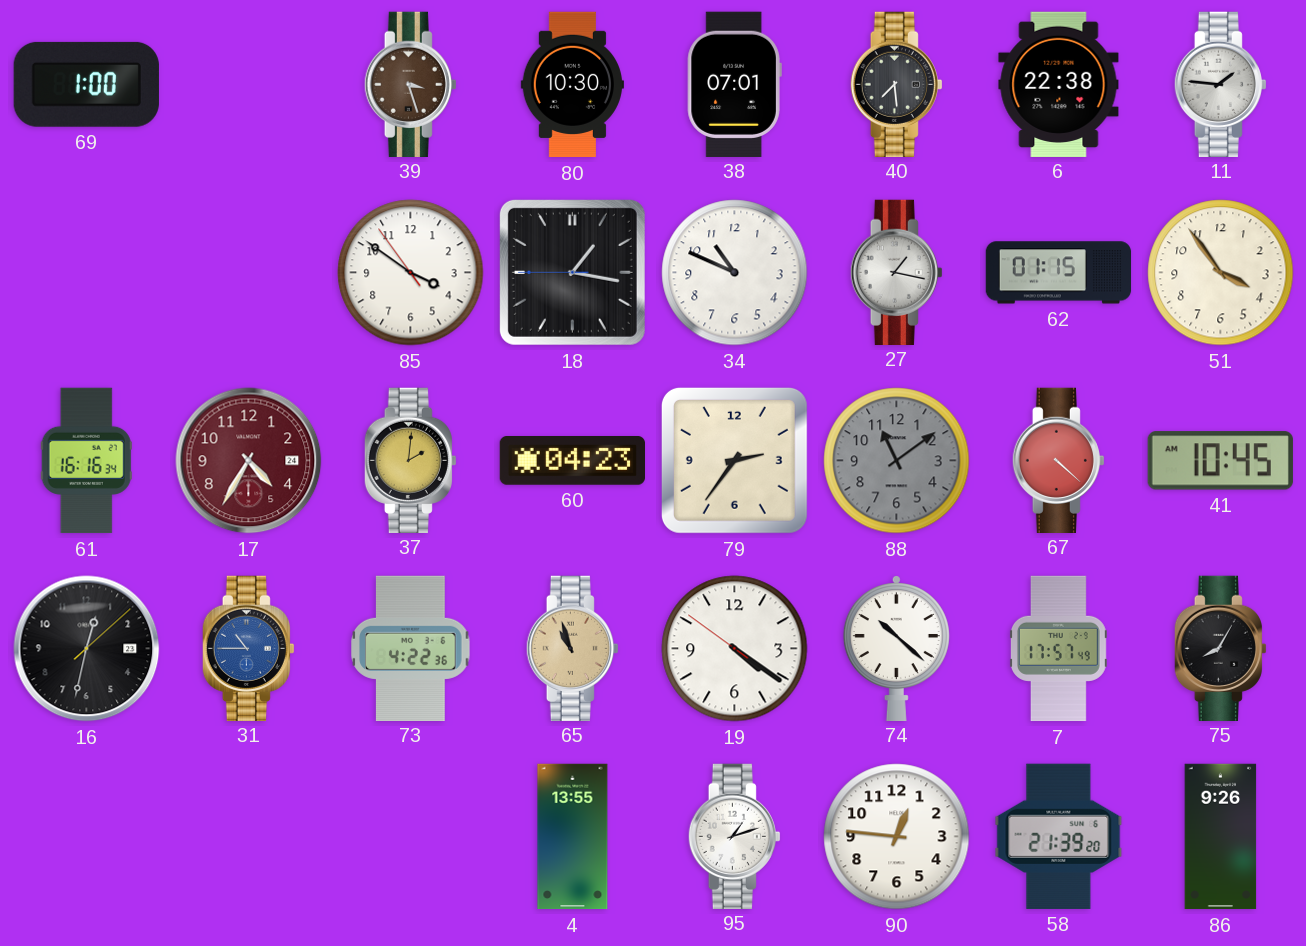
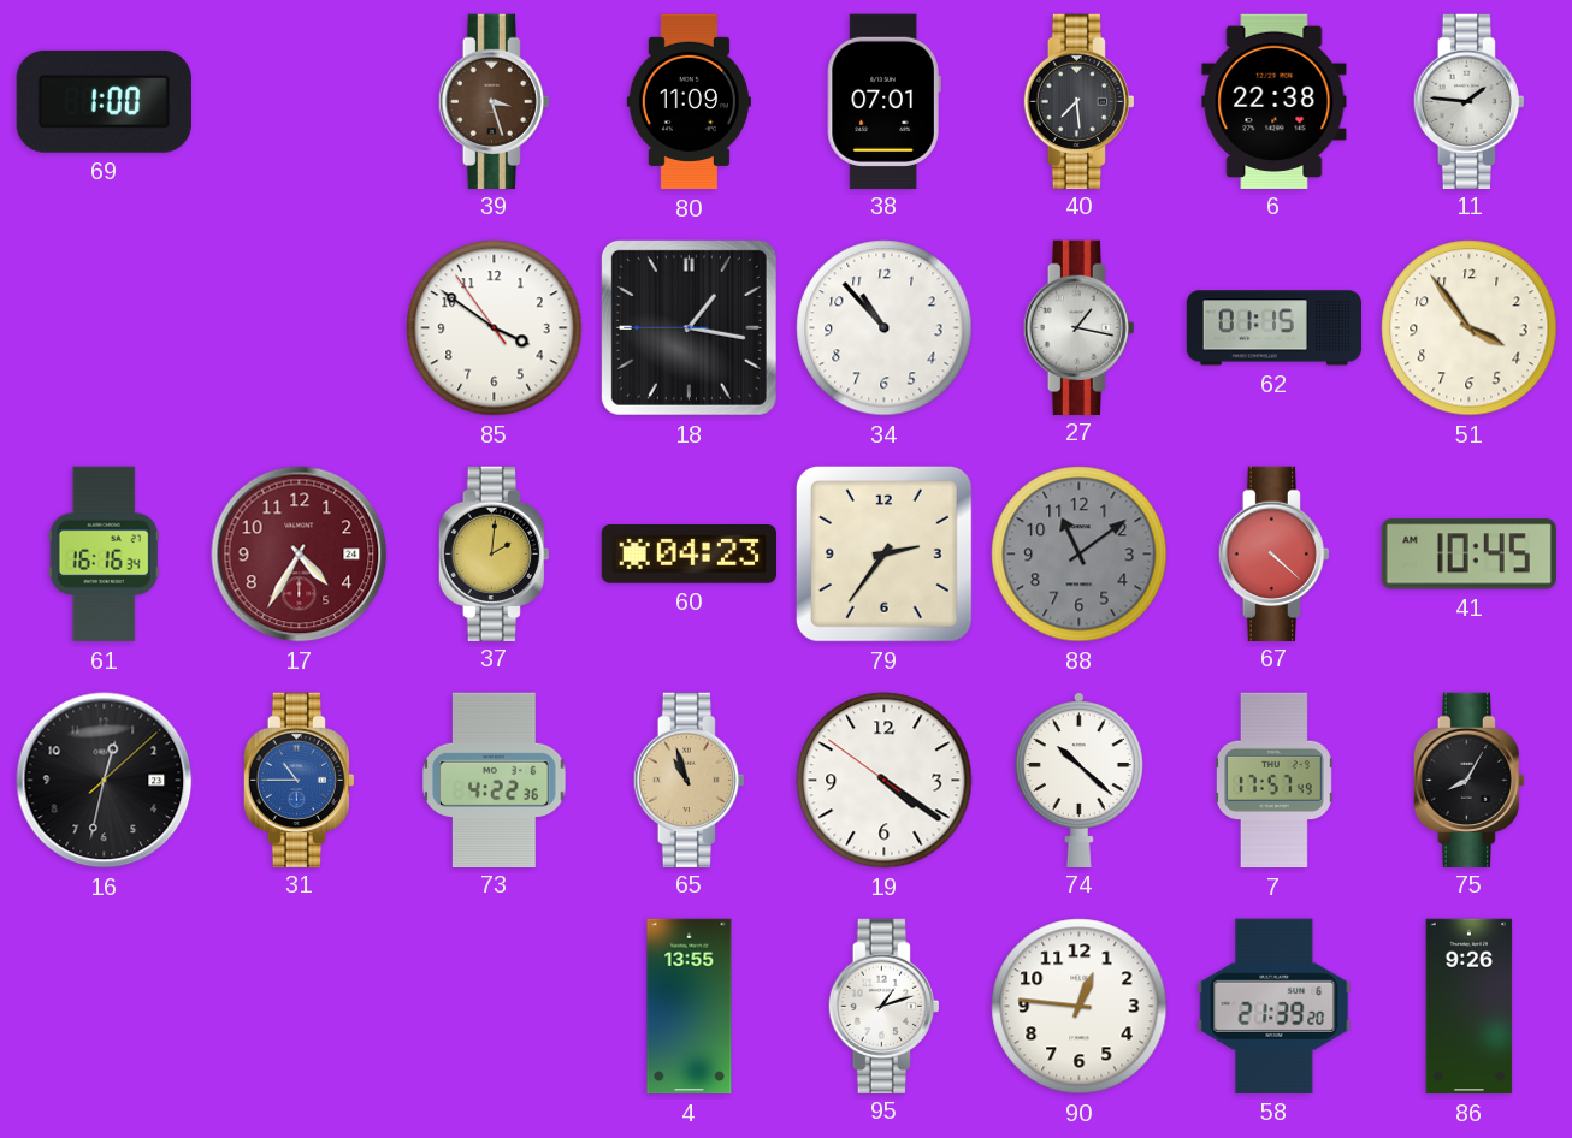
80: 10:30 -> 11:09
34: 10:49 -> 10:53
